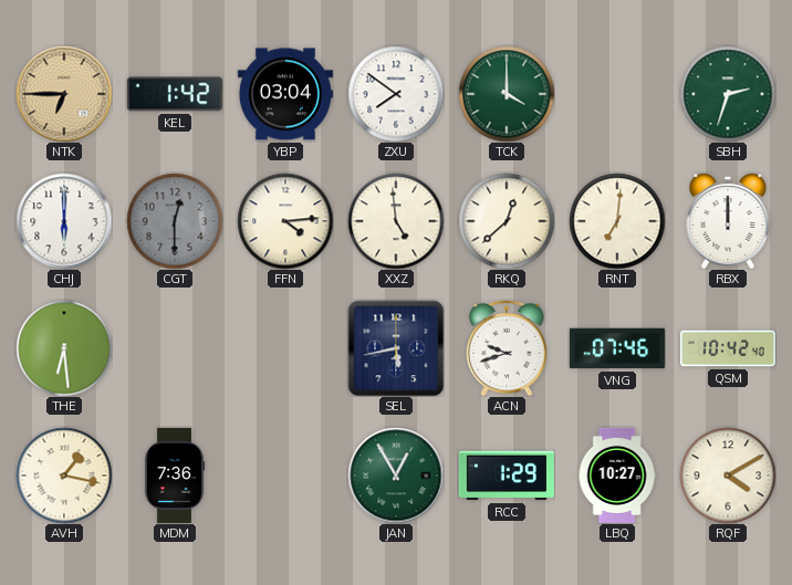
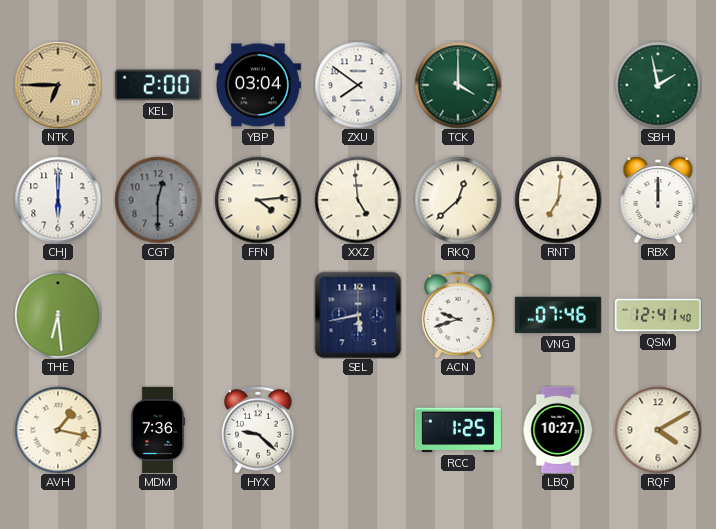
KEL: 1:42 -> 2:00
SBH: 2:33 -> 1:58
QSM: 10:42 -> 12:41
HYX: none -> 9:22
JAN: 12:55 -> none
RCC: 1:29 -> 1:25
